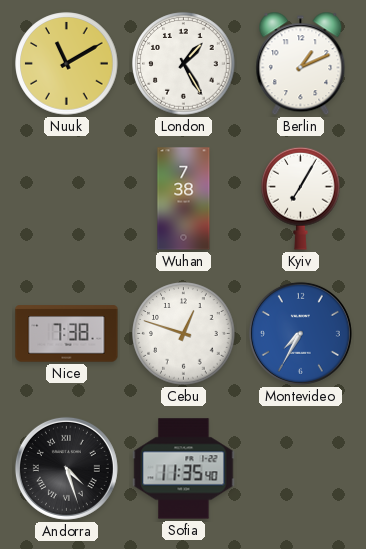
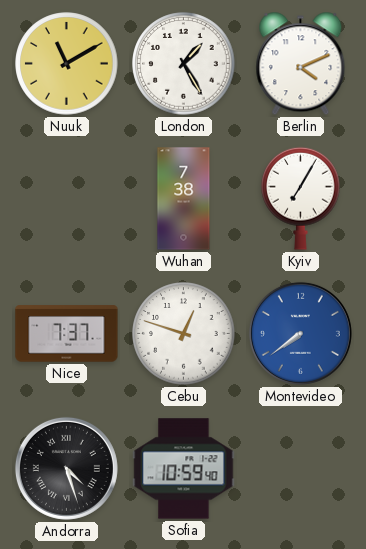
Berlin: 1:11 -> 4:11
Nice: 7:38 -> 7:37
Montevideo: 7:35 -> 7:39
Sofia: 11:35 -> 10:59
